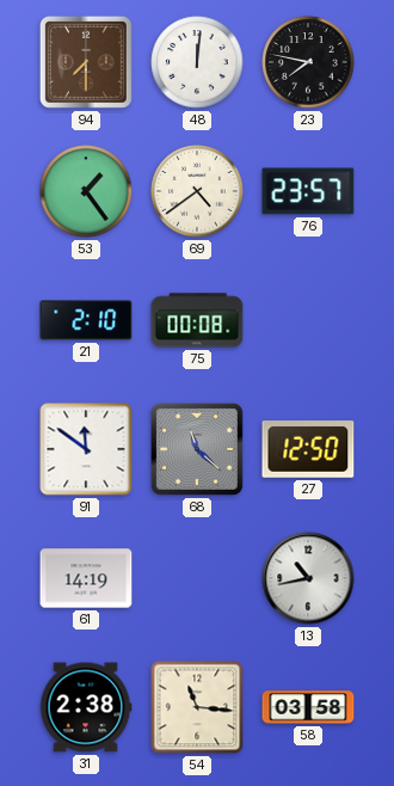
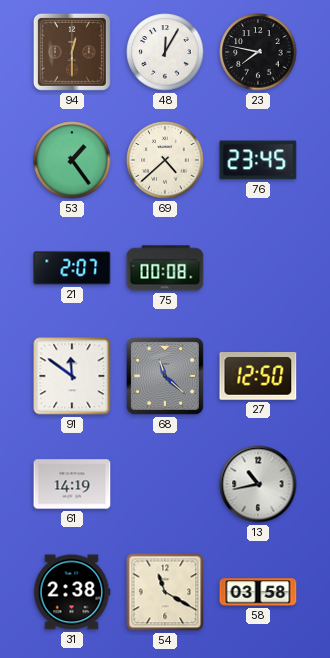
94: 7:30 -> 12:30
48: 12:01 -> 12:05
69: 4:39 -> 4:38
76: 23:57 -> 23:45
21: 2:10 -> 2:07
54: 11:16 -> 11:20
